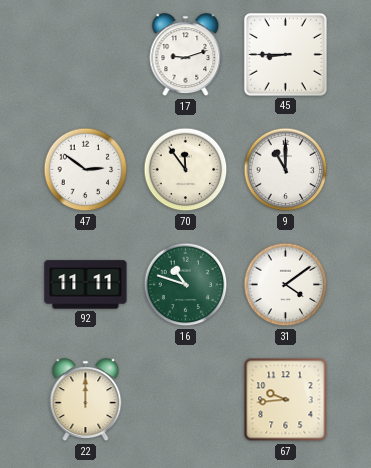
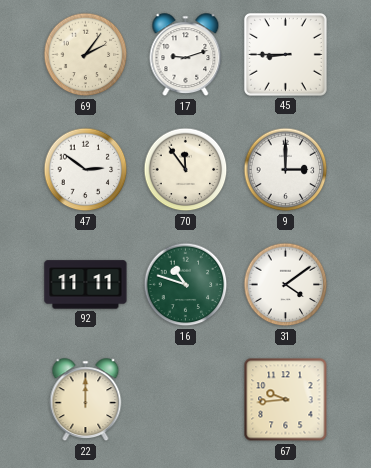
69: none -> 2:06
9: 11:00 -> 3:00
